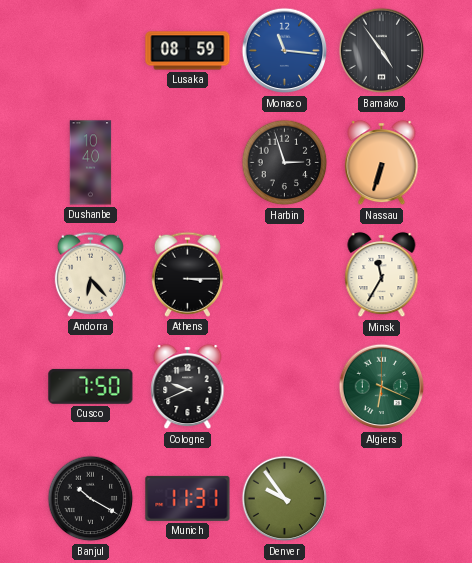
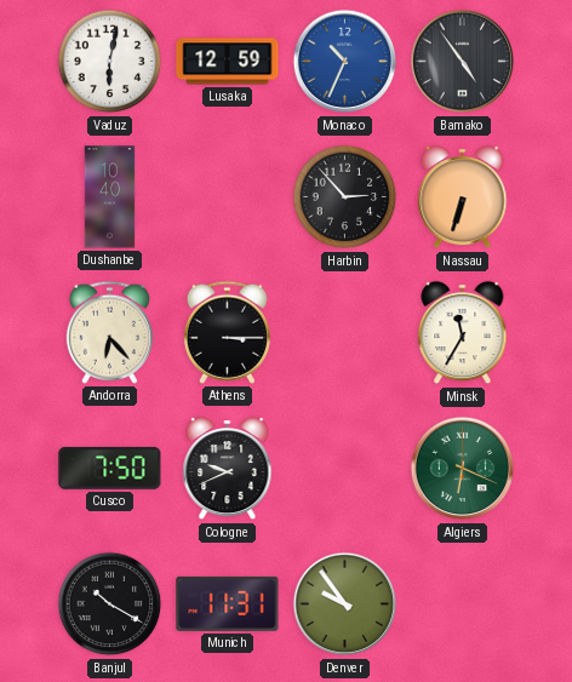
Vaduz: none -> 6:02
Lusaka: 08:59 -> 12:59
Monaco: 11:16 -> 10:34
Harbin: 2:57 -> 2:53
